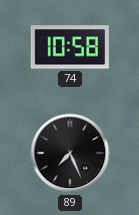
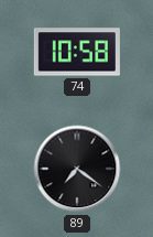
89: 7:26 -> 7:21
